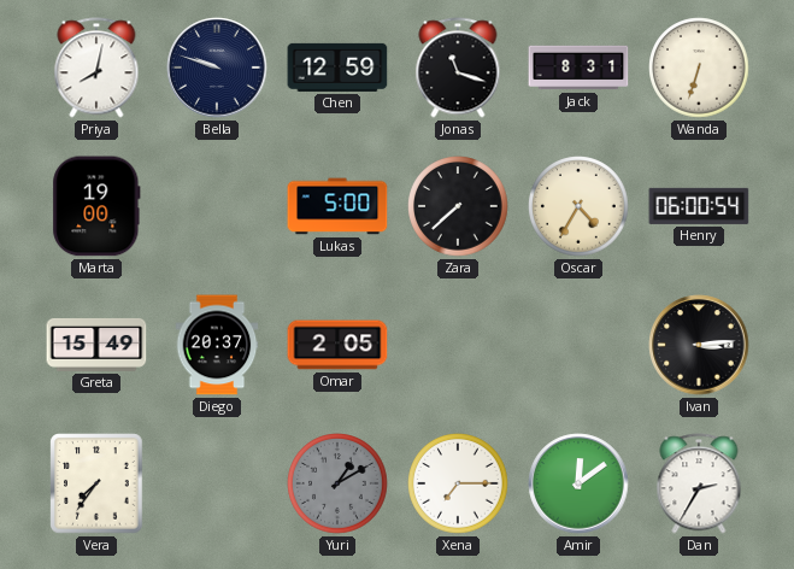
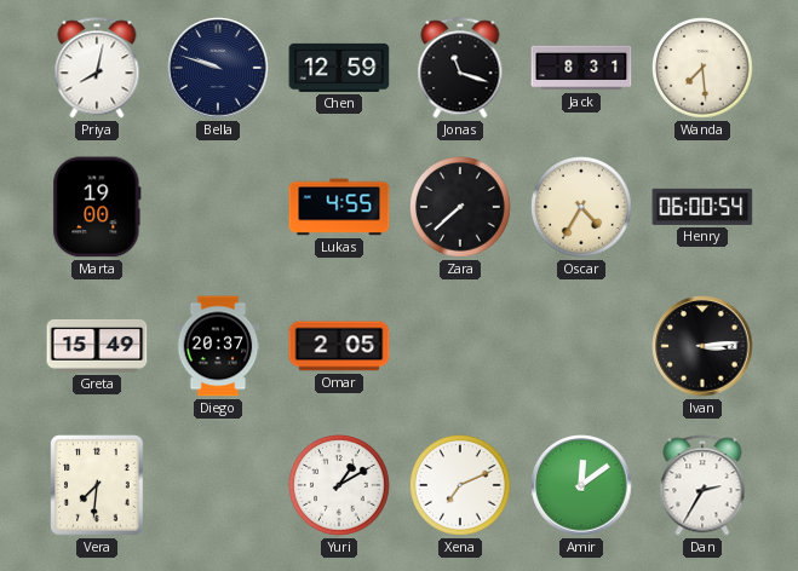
Wanda: 6:33 -> 7:29
Lukas: 5:00 -> 4:55
Vera: 7:36 -> 7:31
Yuri dial: grey -> white
Xena: 7:15 -> 7:11
